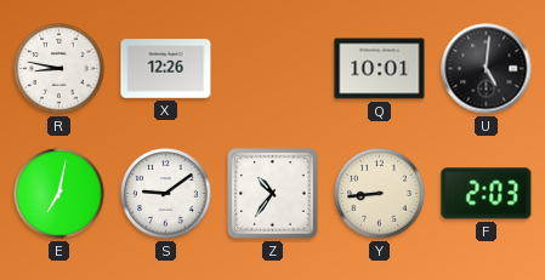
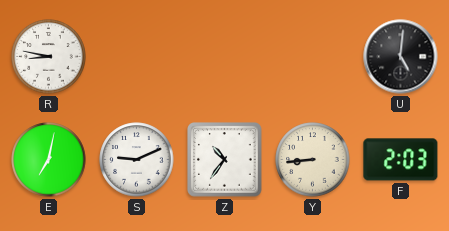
X: 12:26 -> none
Q: 10:01 -> none
S: 9:09 -> 9:11
